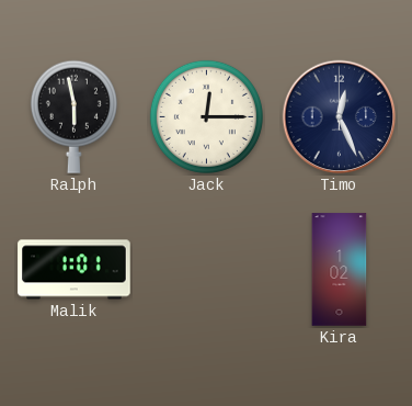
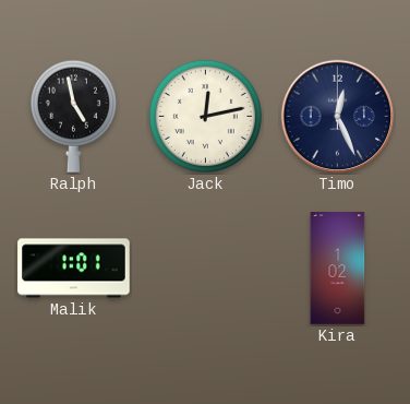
Ralph: 5:58 -> 4:58
Jack: 12:15 -> 12:13
